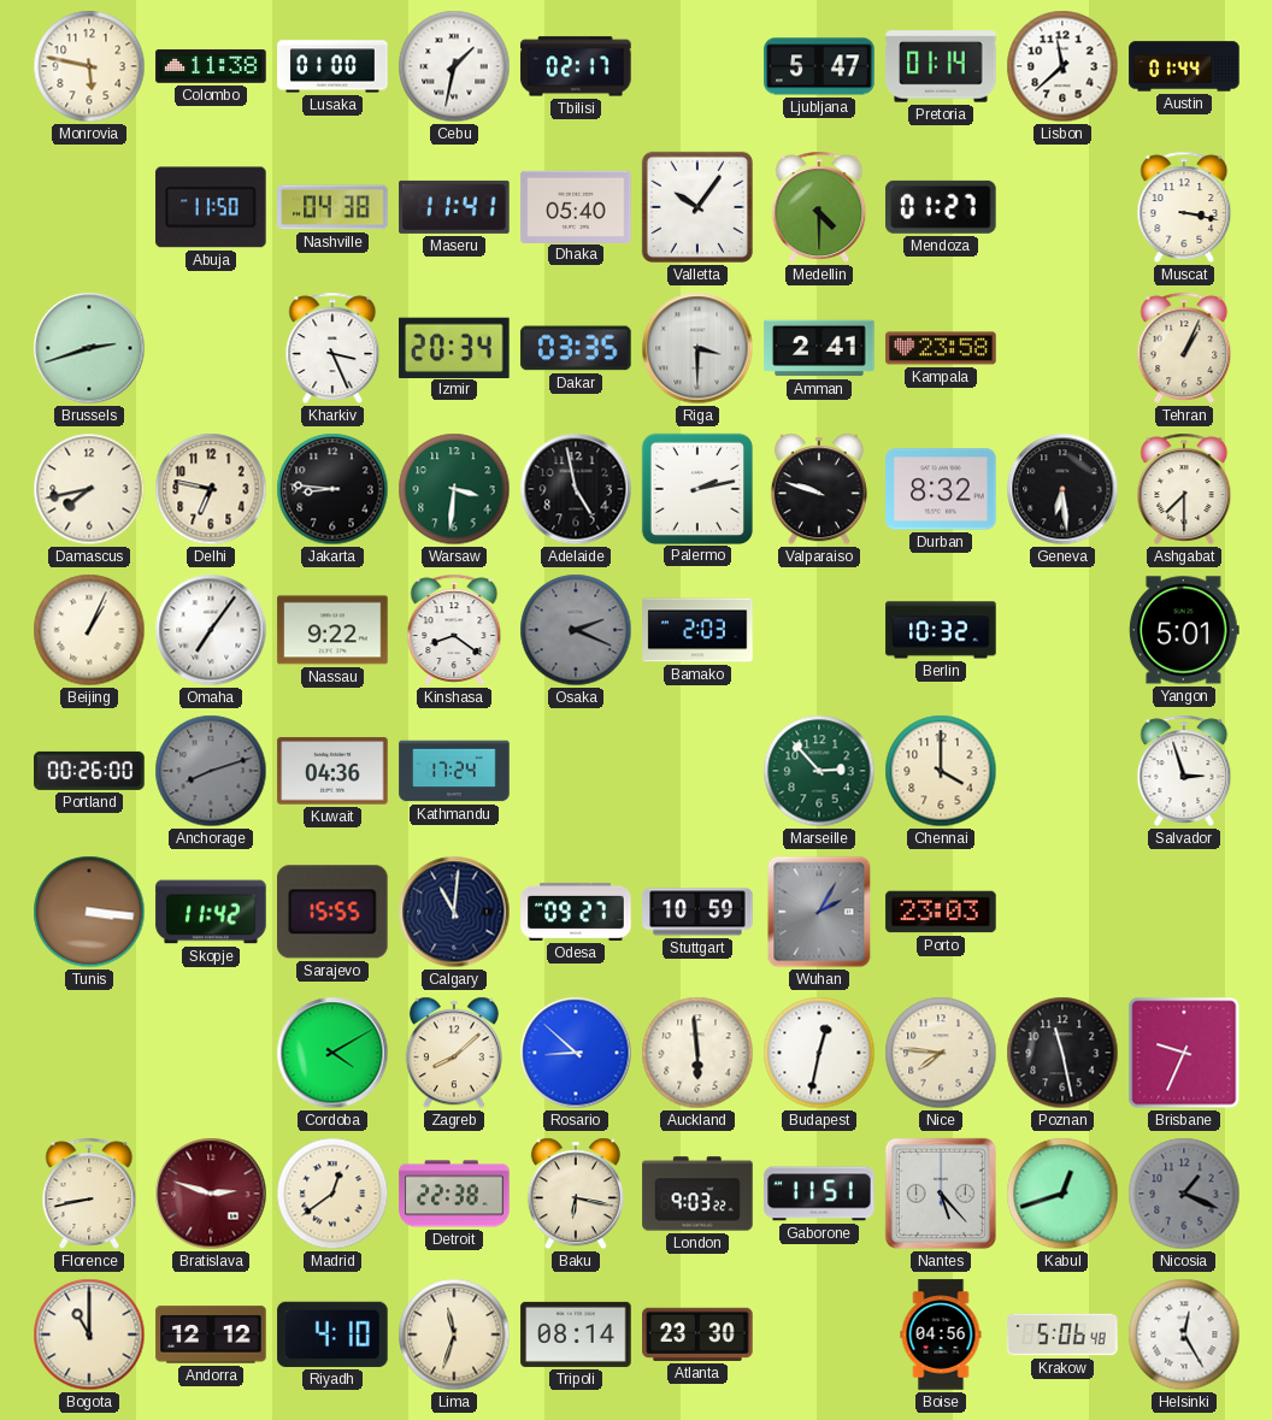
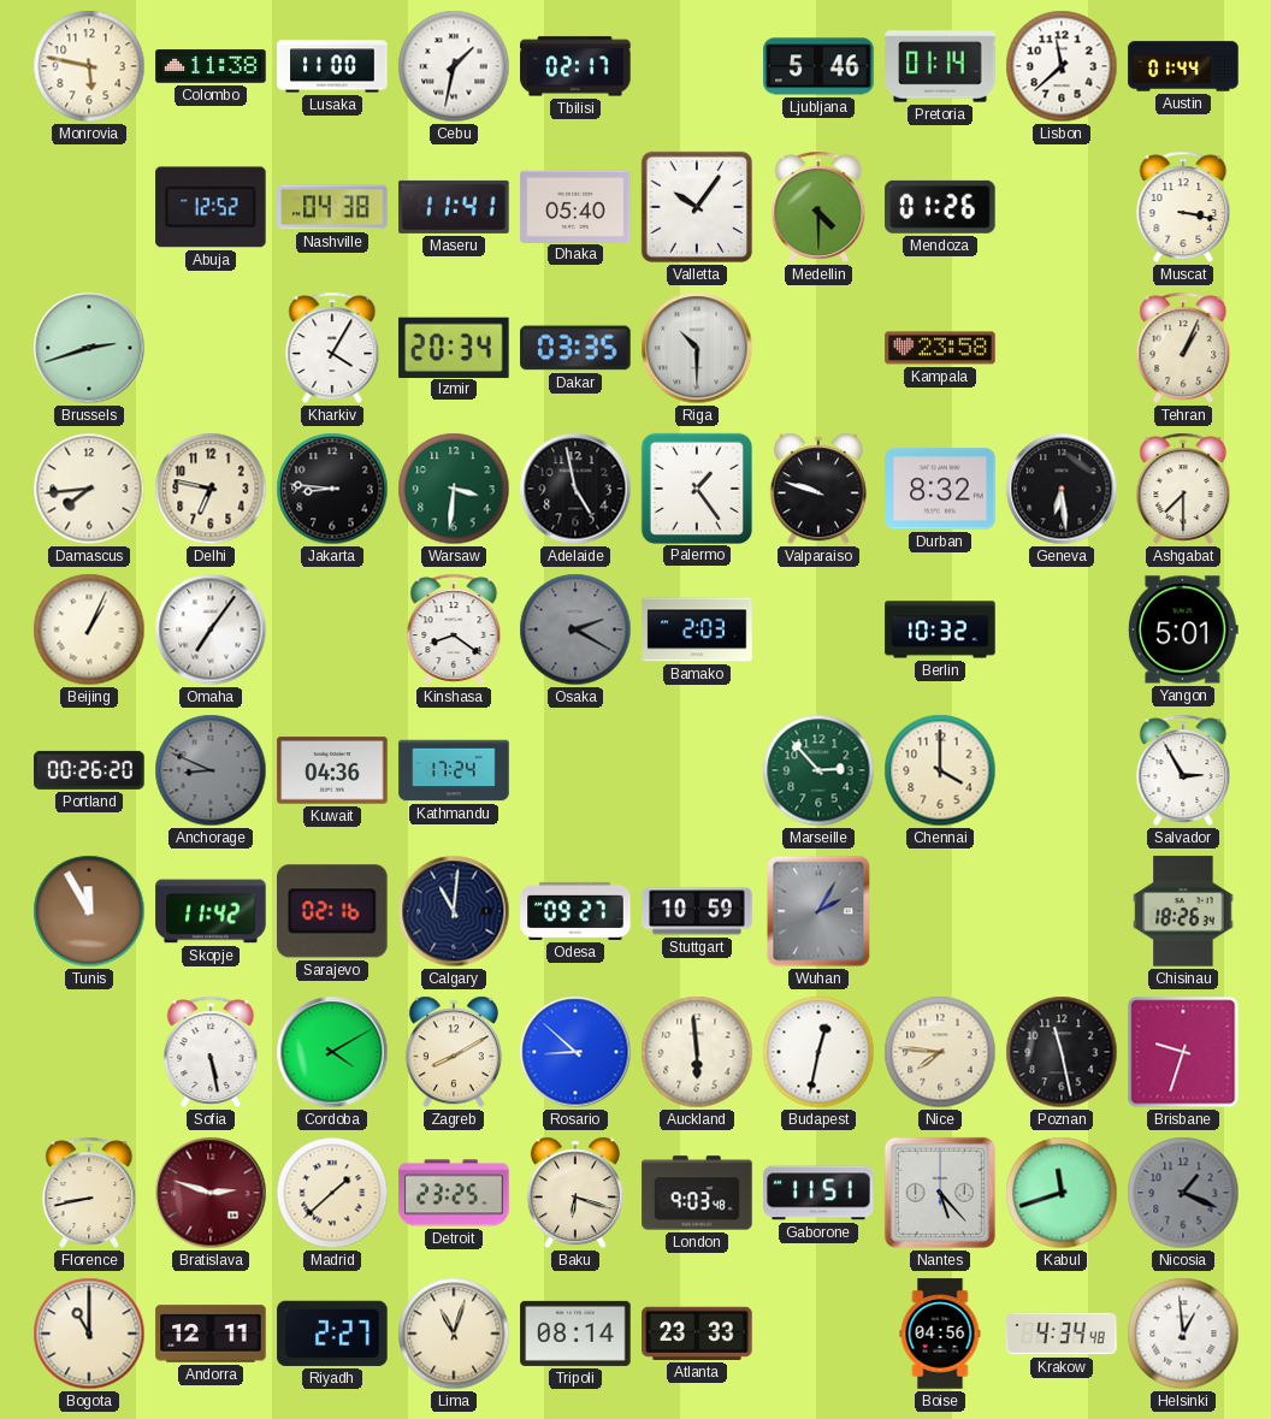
Lusaka: 01:00 -> 11:00
Ljubljana: 5:47 -> 5:46
Abuja: 11:50 -> 12:52
Mendoza: 01:27 -> 01:26
Kharkiv: 3:26 -> 4:05
Riga: 3:30 -> 10:30
Amman: 2:41 -> none
Damascus: 7:43 -> 7:44
Palermo: 2:13 -> 1:24
Nassau: 9:22 -> none
Osaka: 2:19 -> 2:20
Portland: 00:26:00 -> 00:26:20
Anchorage: 8:12 -> 8:49
Salvador: 2:57 -> 2:55
Tunis: 3:16 -> 11:55
Sarajevo: 15:55 -> 02:16
Porto: 23:03 -> none
Chisinau: none -> 18:26
Sofia: none -> 5:28
Zagreb: 8:08 -> 8:10
Brisbane: 9:34 -> 9:33
Madrid: 12:39 -> 1:38
Detroit: 22:38 -> 23:25
Baku: 6:17 -> 6:18
London: 9:03:22 -> 9:03:48
Kabul: 12:42 -> 11:42
Andorra: 12:12 -> 12:11
Riyadh: 4:10 -> 2:27
Lima: 11:33 -> 11:03
Atlanta: 23:30 -> 23:33
Krakow: 5:06 -> 4:34
Helsinki: 12:25 -> 12:59
